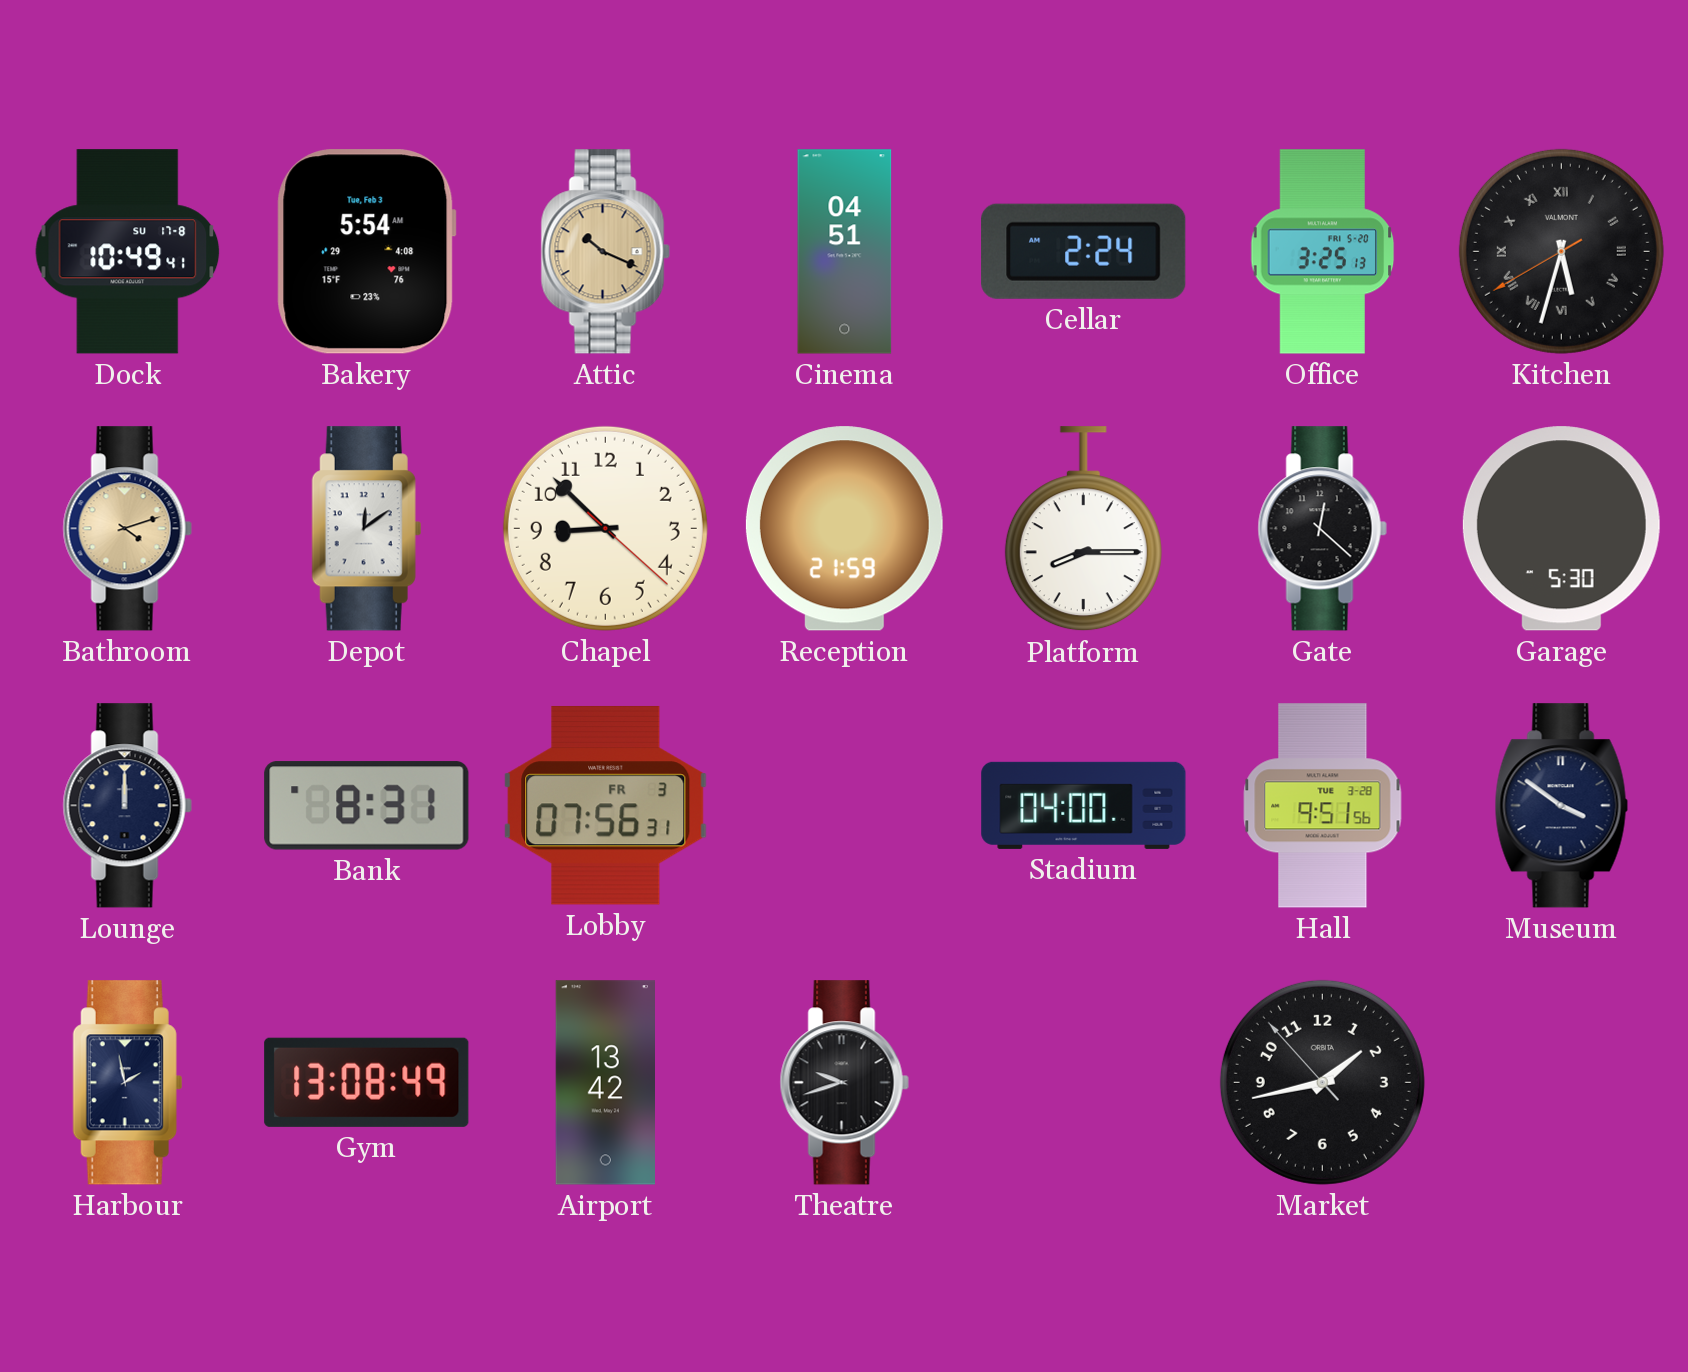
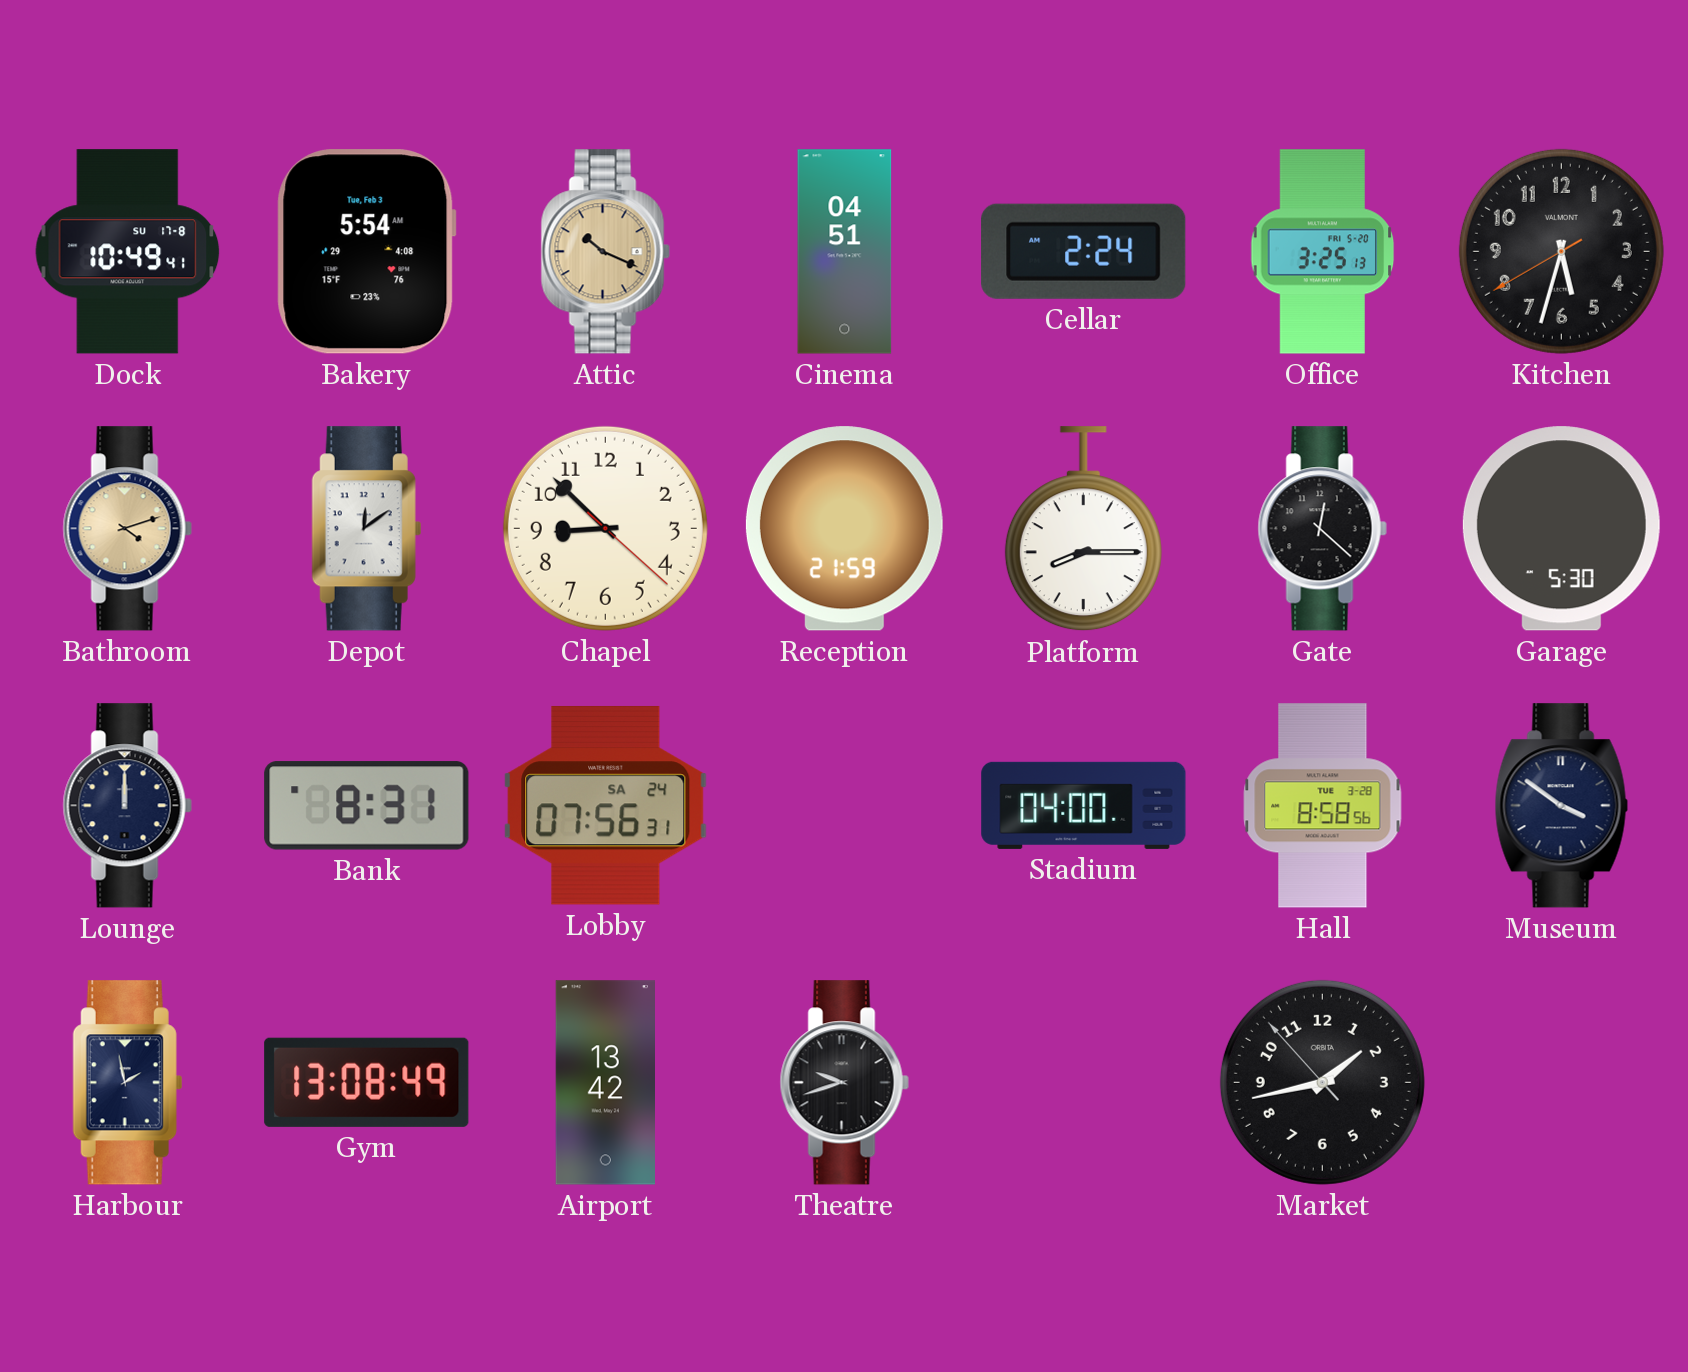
Kitchen numerals: Roman -> Arabic
Lobby date: FR 3 -> SA 24
Hall: 9:51 -> 8:58
